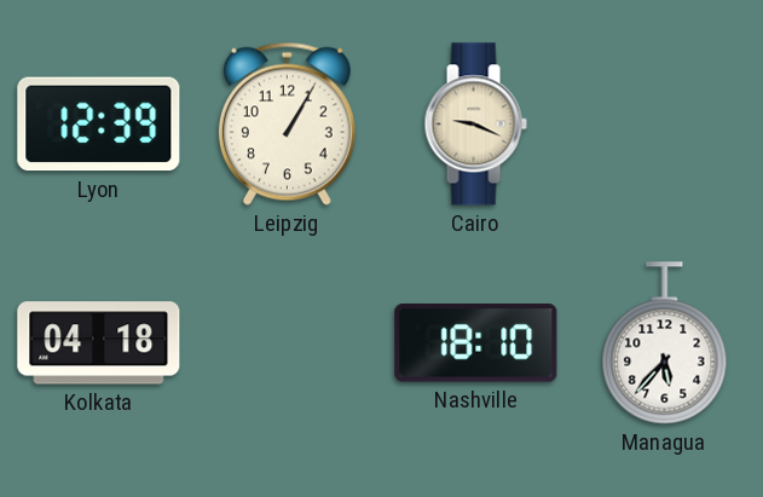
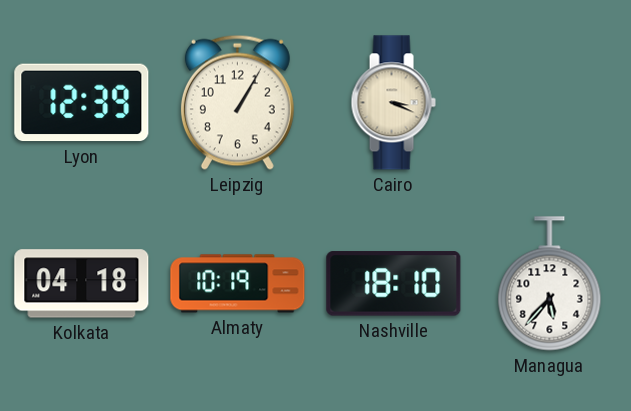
Cairo: 9:19 -> 3:19
Almaty: none -> 10:19
